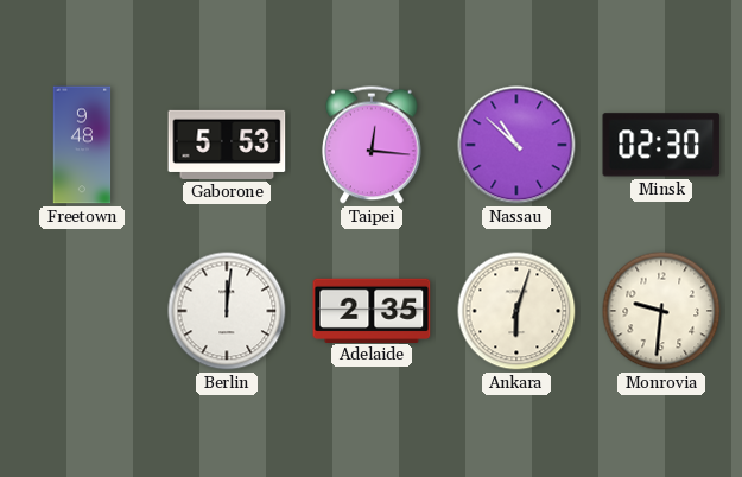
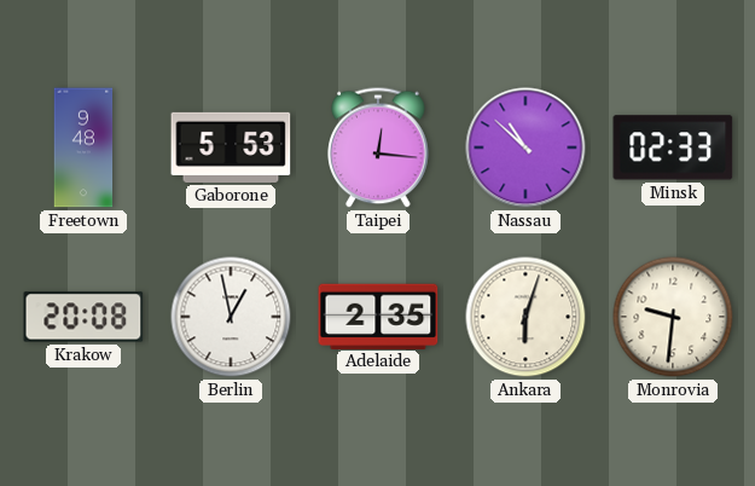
Minsk: 02:30 -> 02:33
Krakow: none -> 20:08
Berlin: 12:01 -> 12:58
